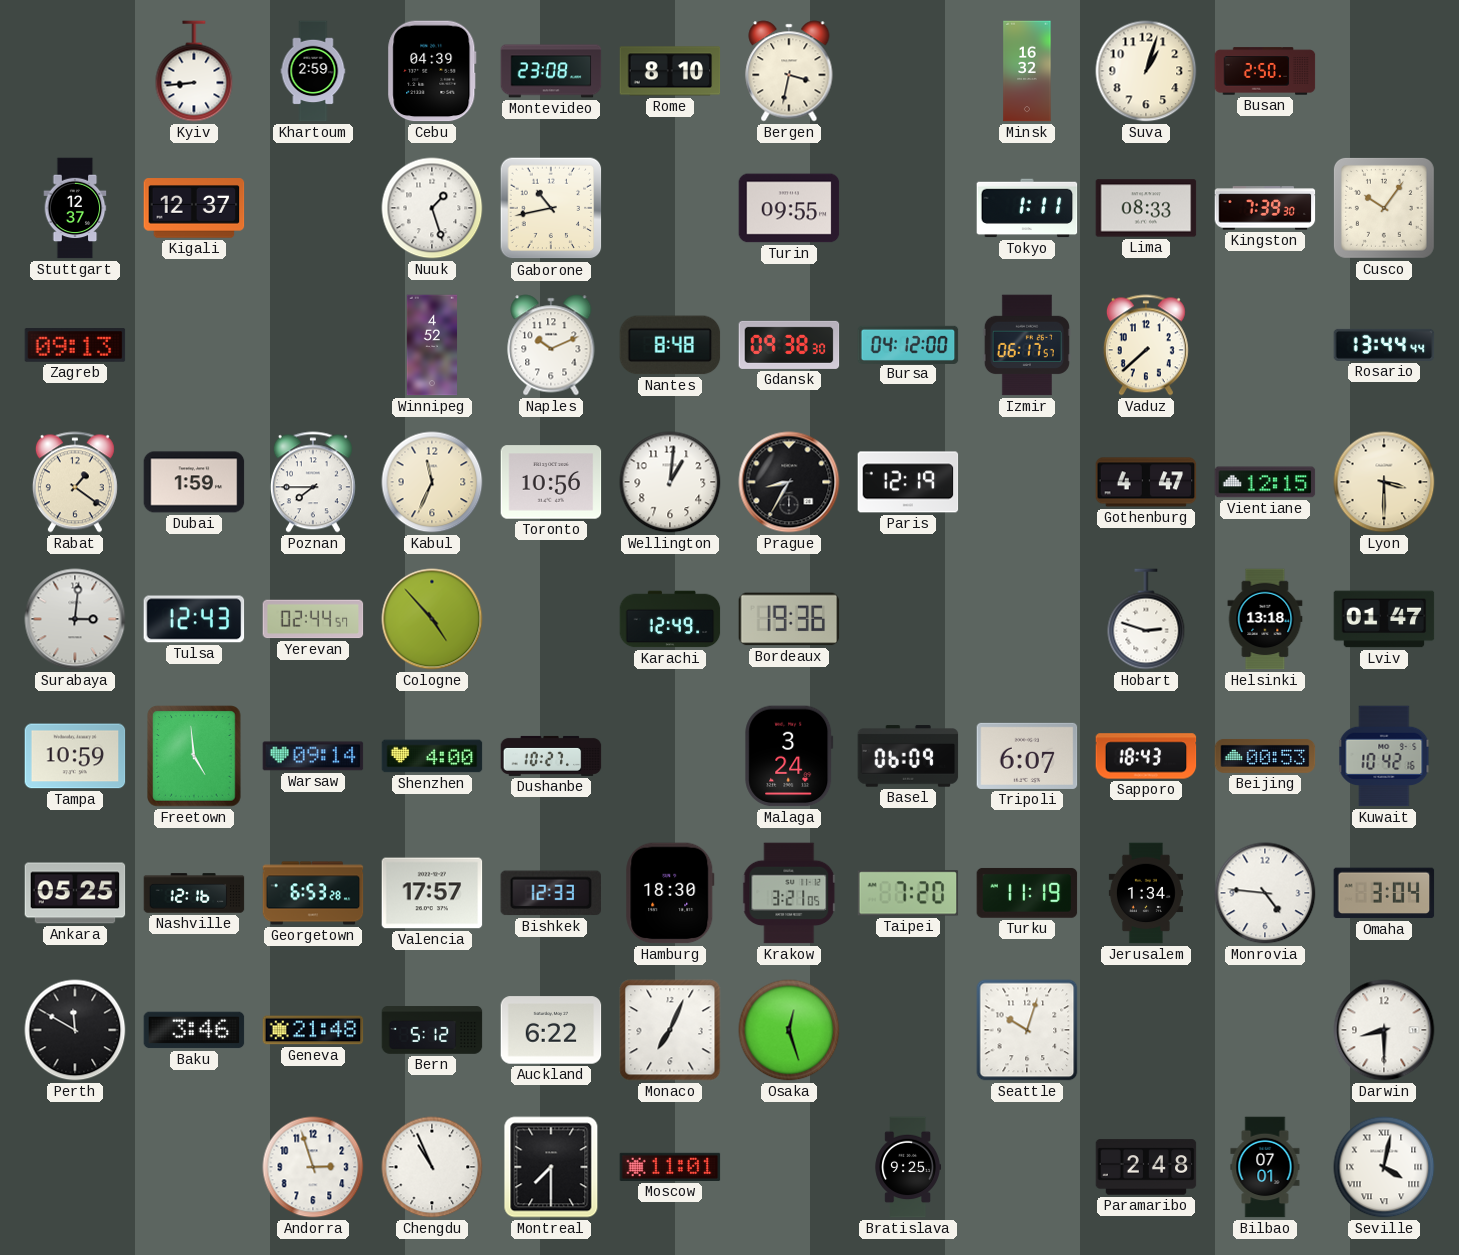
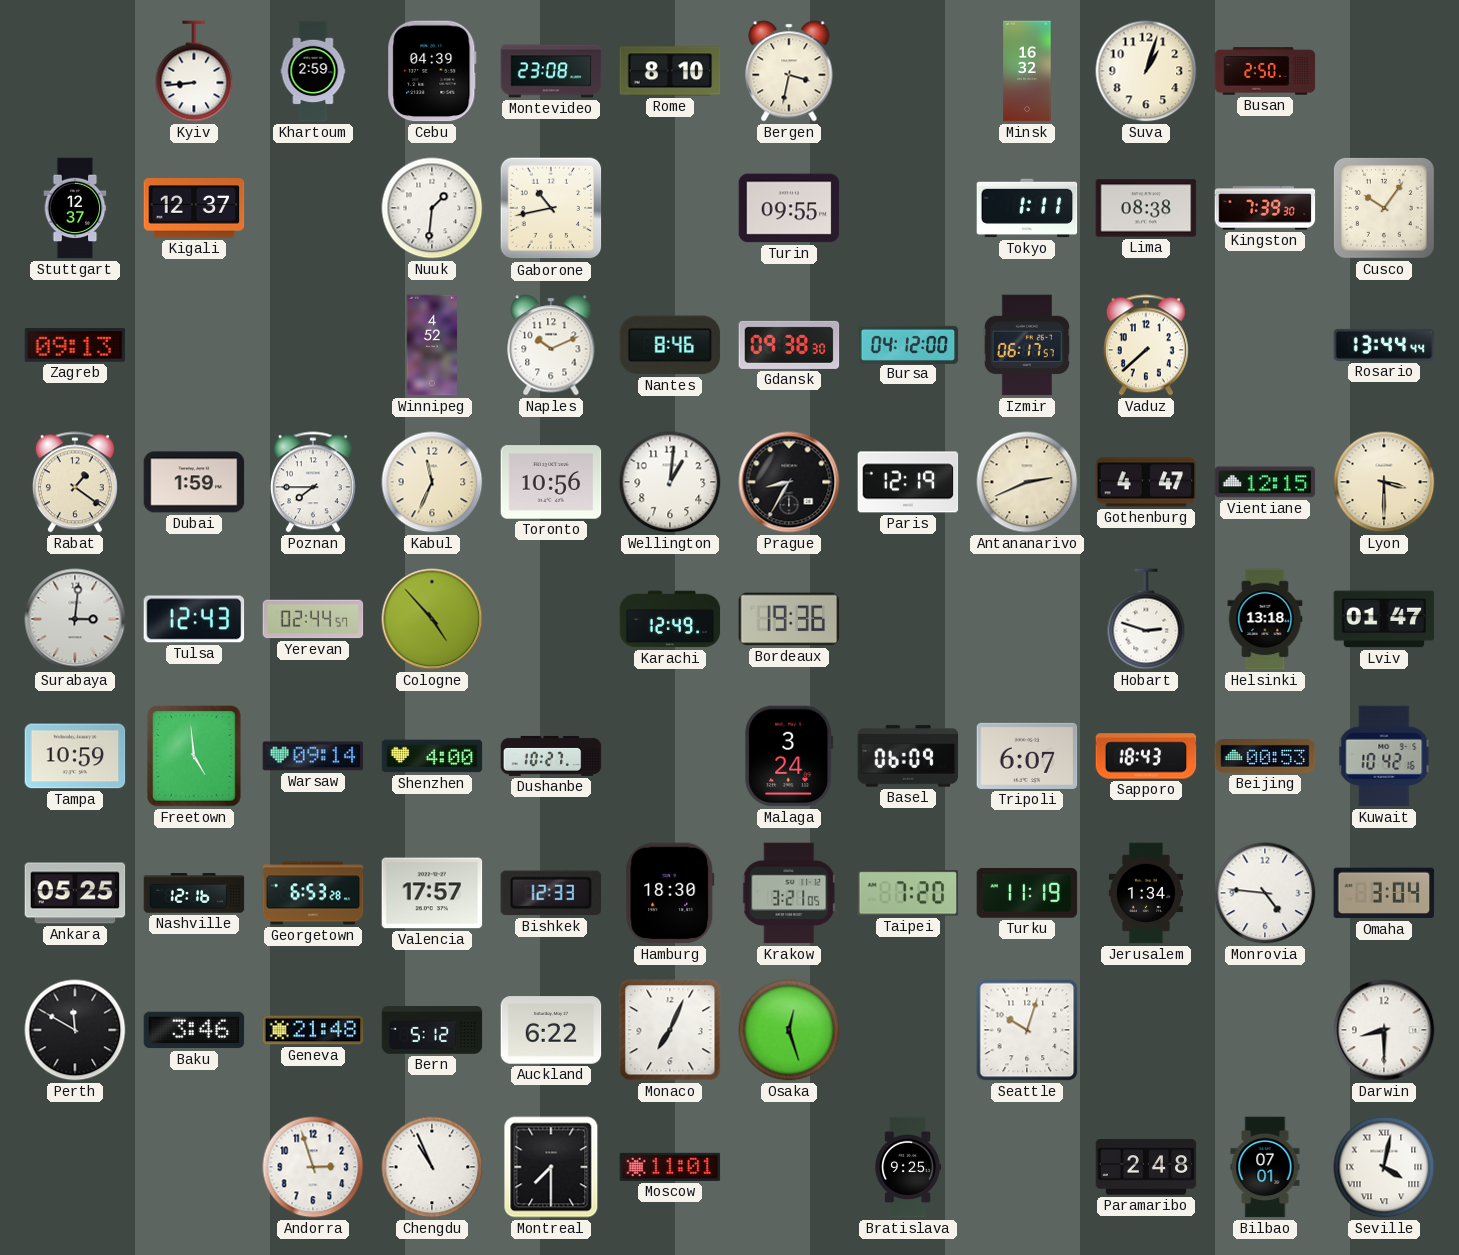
Nuuk: 1:27 -> 1:31
Lima: 08:33 -> 08:38
Nantes: 8:48 -> 8:46
Antananarivo: none -> 2:41
